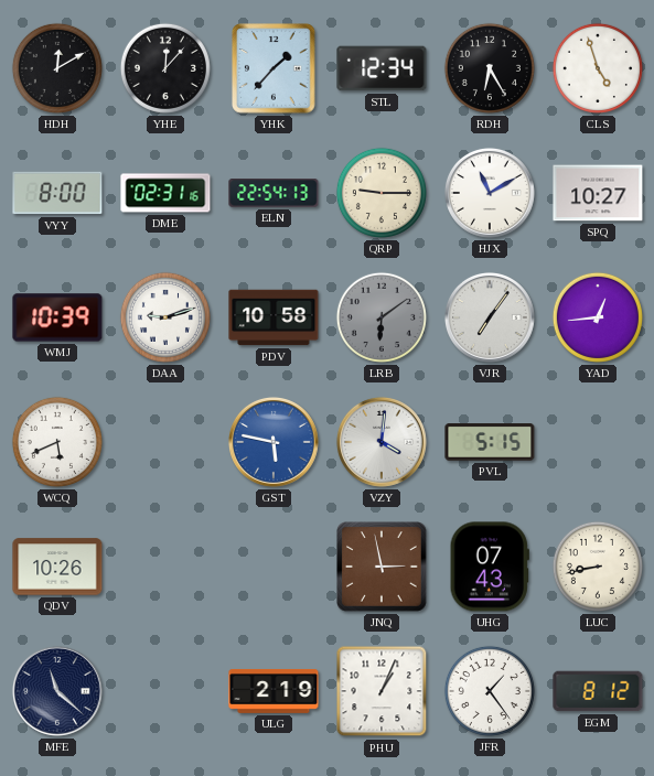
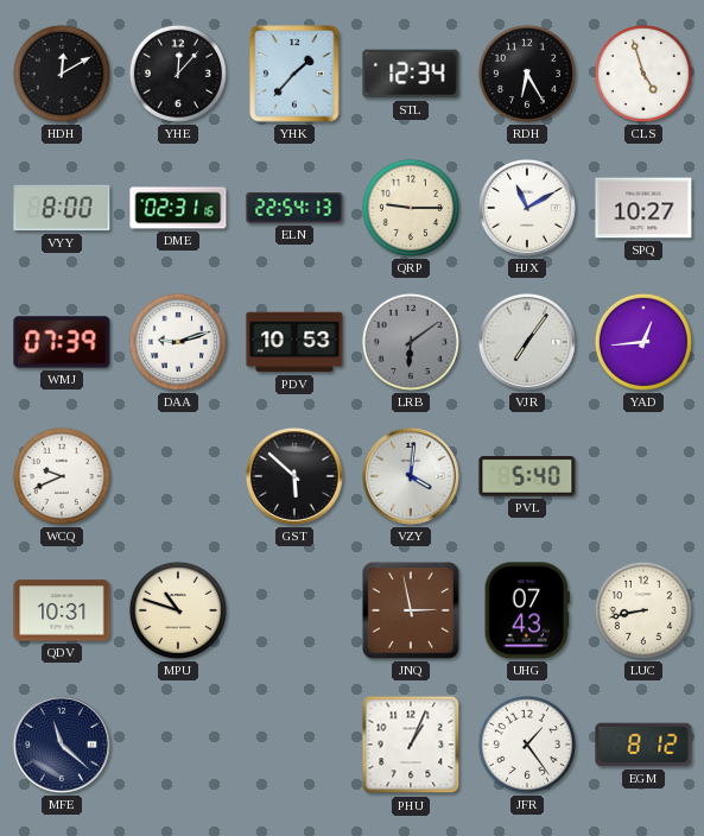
WMJ: 10:39 -> 07:39
PDV: 10:58 -> 10:53
WCQ: 5:41 -> 9:41
GST: 5:47 -> 5:52
GST dial: blue -> black
PVL: 5:15 -> 5:40
QDV: 10:26 -> 10:31
MPU: none -> 10:48
ULG: 2:19 -> none
